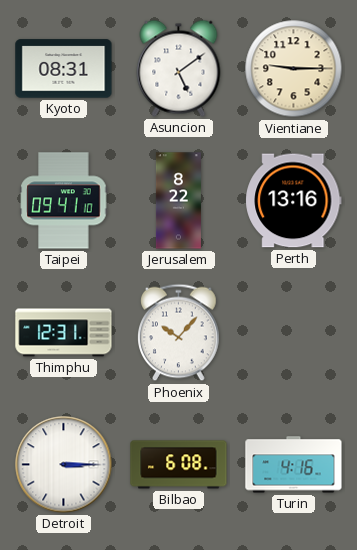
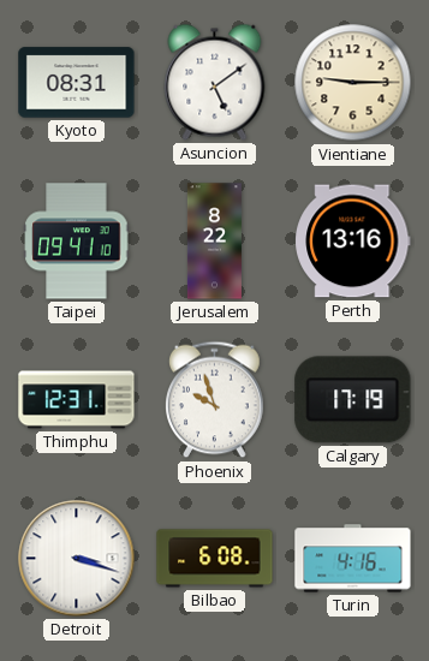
Phoenix: 10:07 -> 9:57
Calgary: none -> 17:19
Detroit: 3:15 -> 3:18
